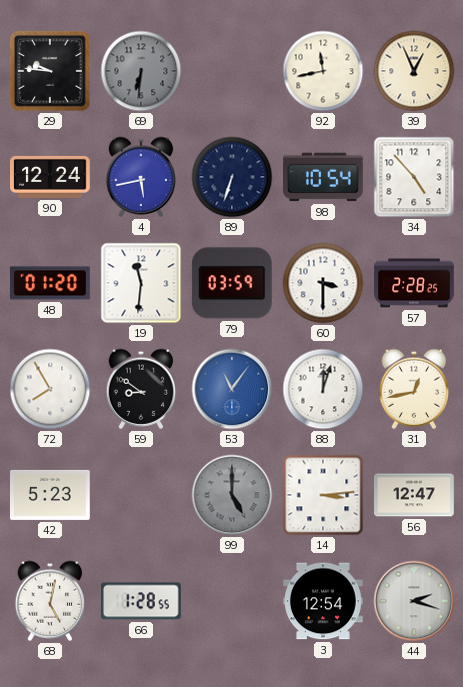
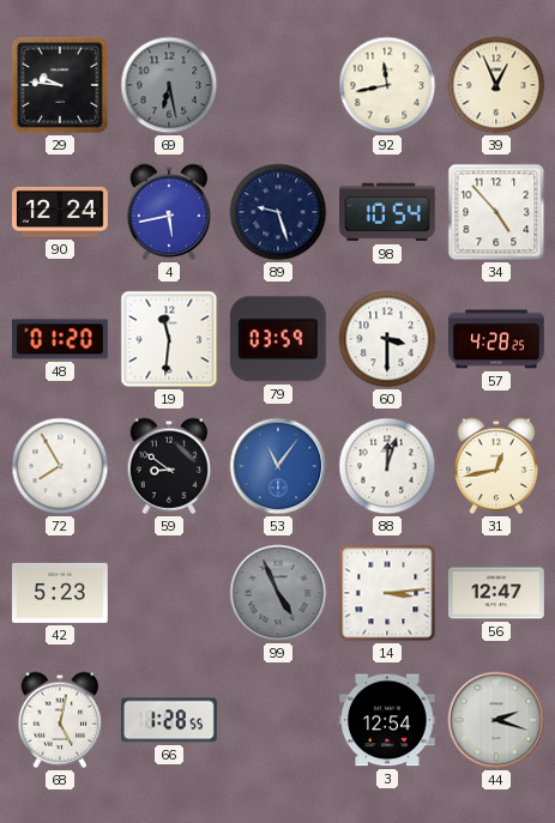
69: 6:31 -> 6:28
89: 6:33 -> 9:27
57: 2:28 -> 4:28
99: 5:00 -> 4:56
